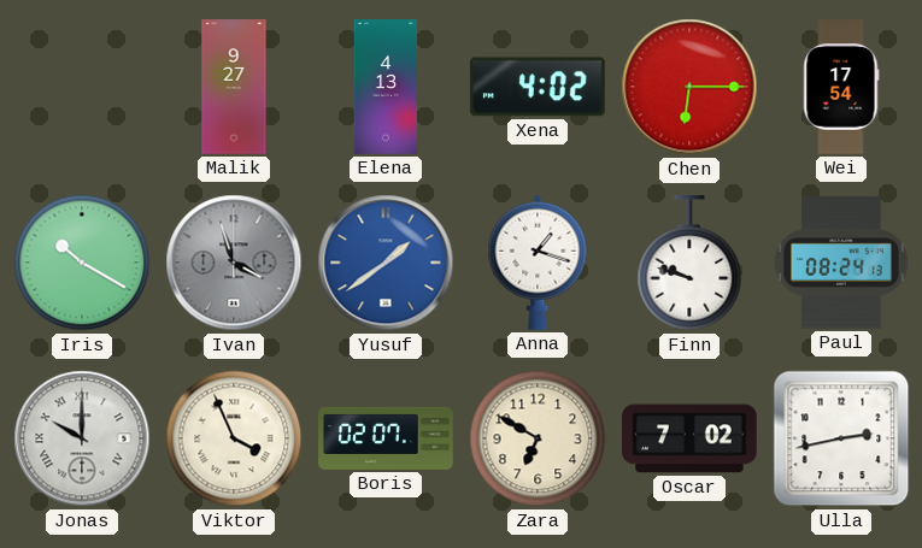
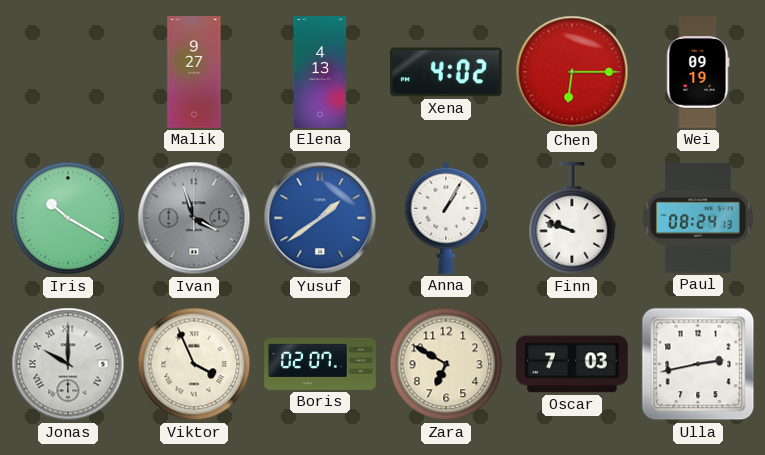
Wei: 17:54 -> 09:19
Anna: 1:18 -> 1:05
Oscar: 7:02 -> 7:03
